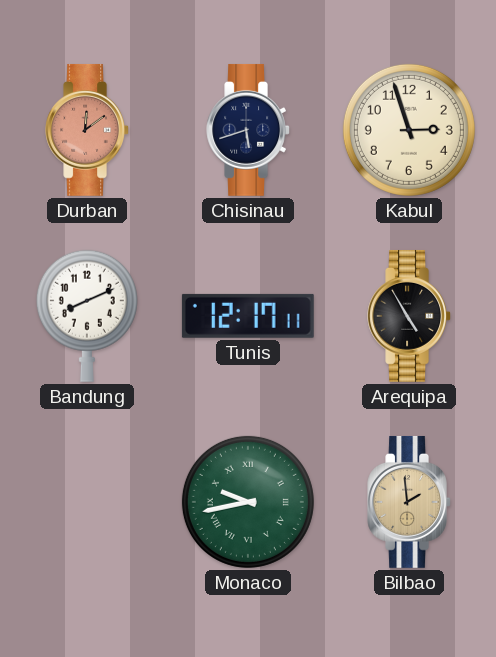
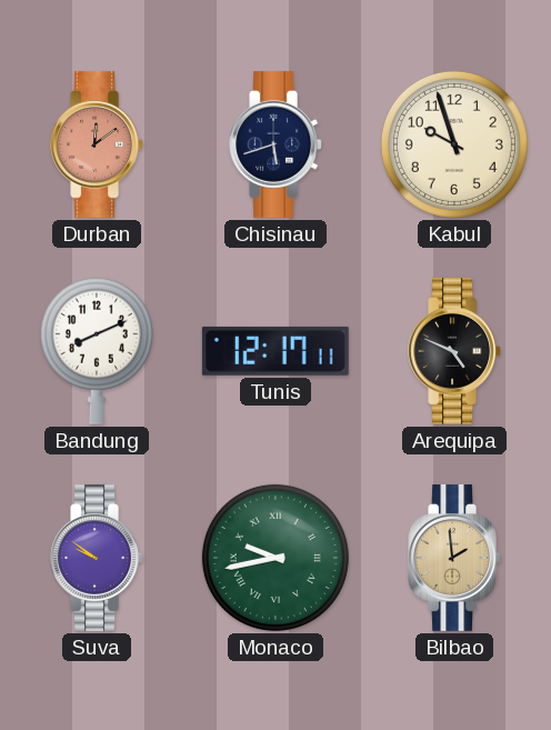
Kabul: 2:57 -> 9:57
Arequipa: 4:55 -> 4:49
Suva: none -> 9:51
